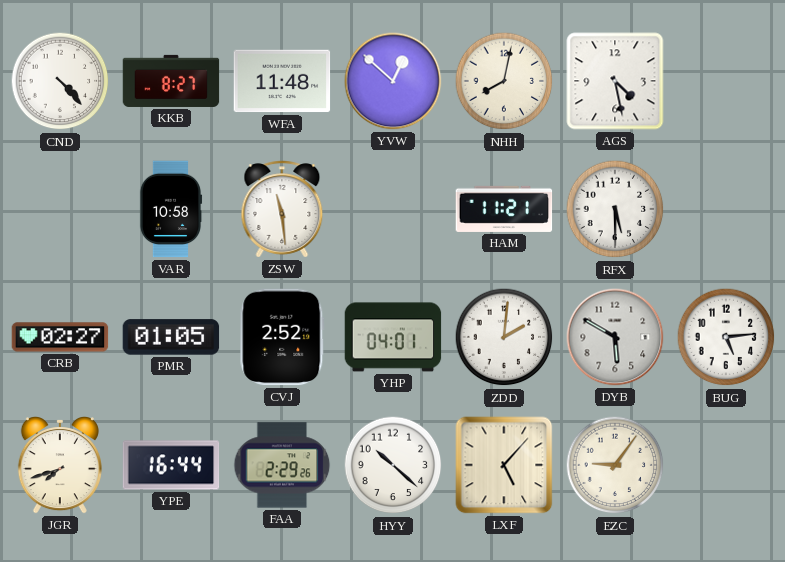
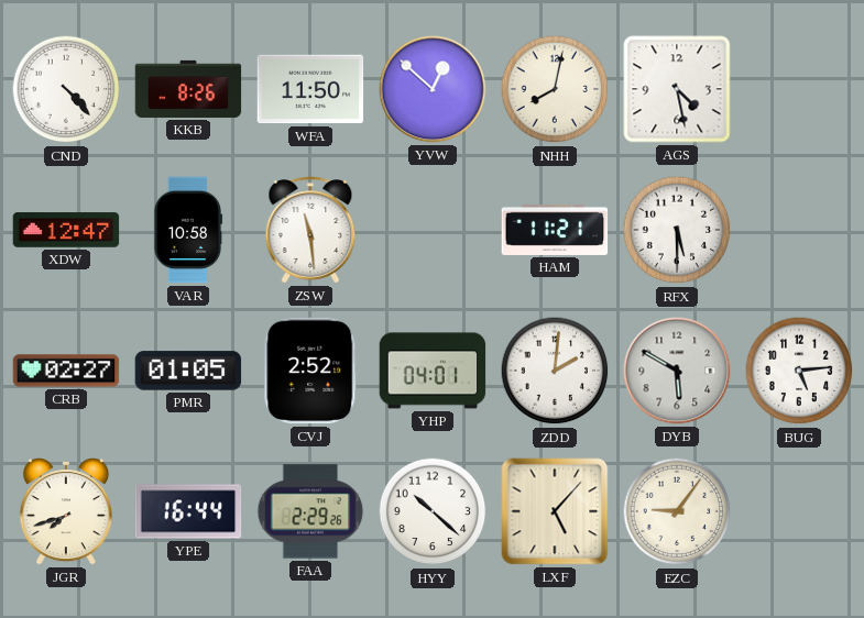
KKB: 8:27 -> 8:26
WFA: 11:48 -> 11:50
XDW: none -> 12:47
